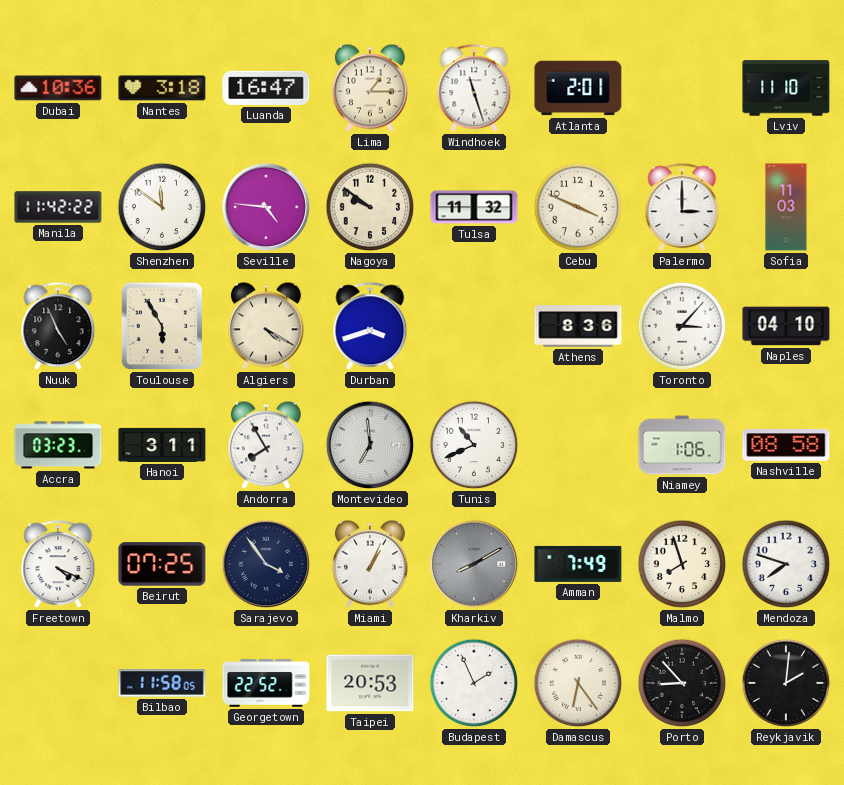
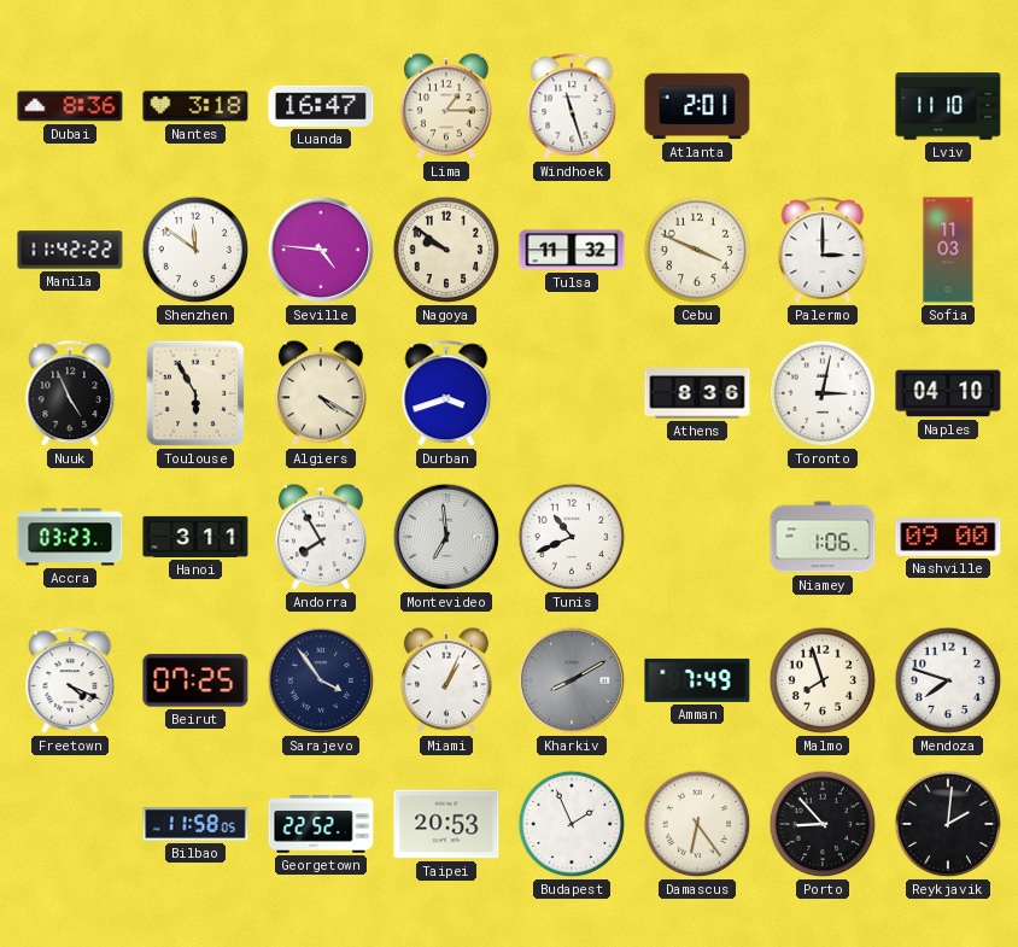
Dubai: 10:36 -> 8:36
Toronto: 3:07 -> 3:02
Nashville: 08:58 -> 09:00
